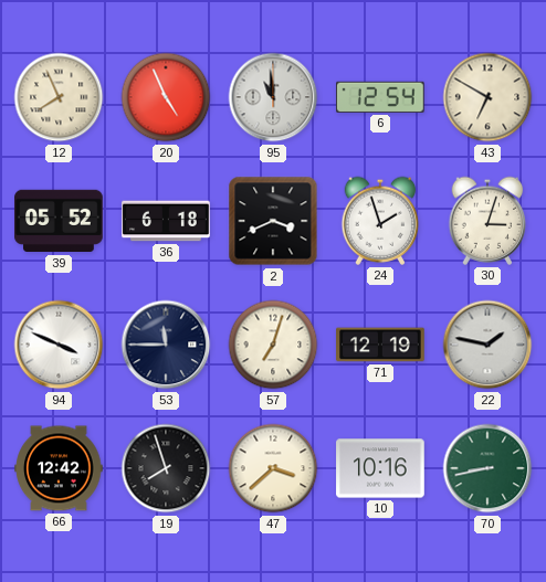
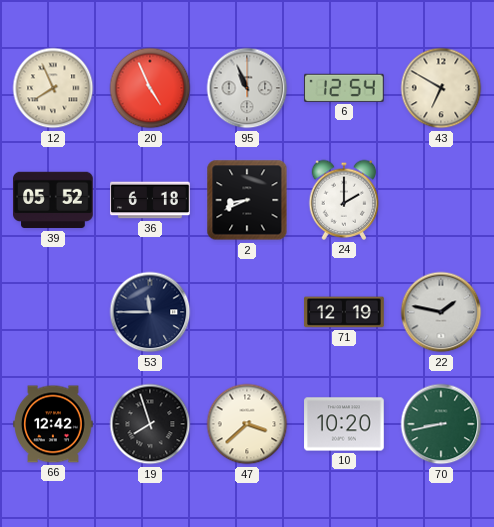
95: 10:59 -> 10:56
2: 3:41 -> 8:41
24: 1:57 -> 2:00
30: 3:03 -> none
94: 3:49 -> none
57: 7:03 -> none
10: 10:16 -> 10:20
